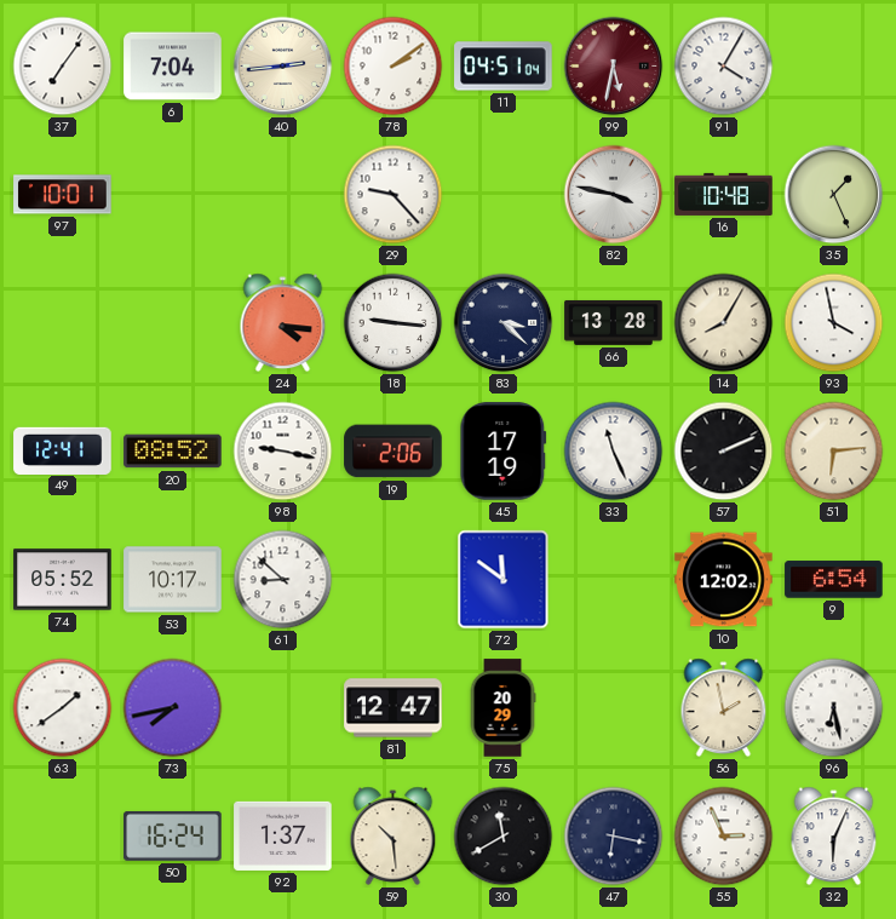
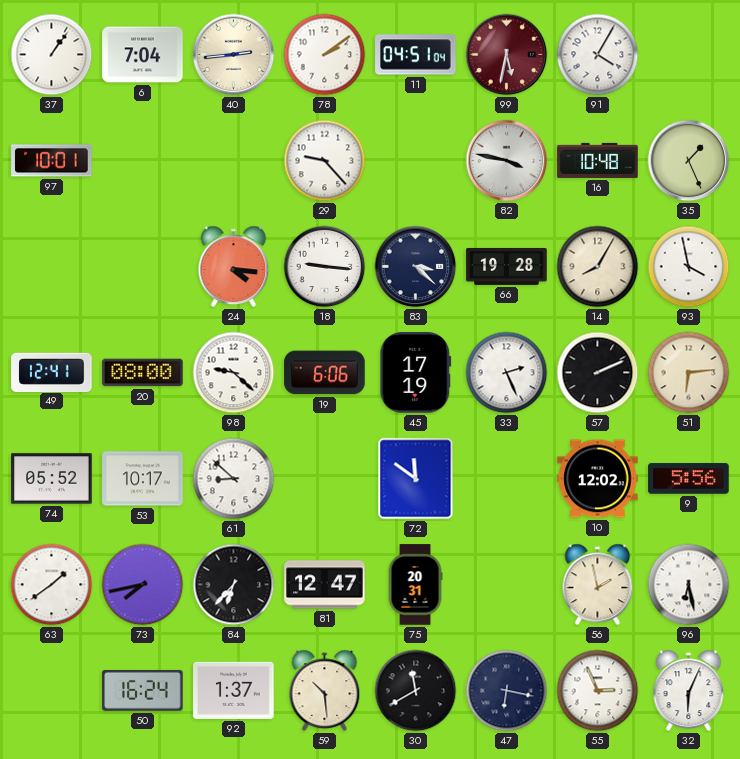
37: 7:06 -> 1:06
66: 13:28 -> 19:28
20: 08:52 -> 08:00
98: 9:17 -> 9:22
19: 2:06 -> 6:06
33: 11:26 -> 2:26
9: 6:54 -> 5:56
84: none -> 6:37
75: 20:29 -> 20:31
